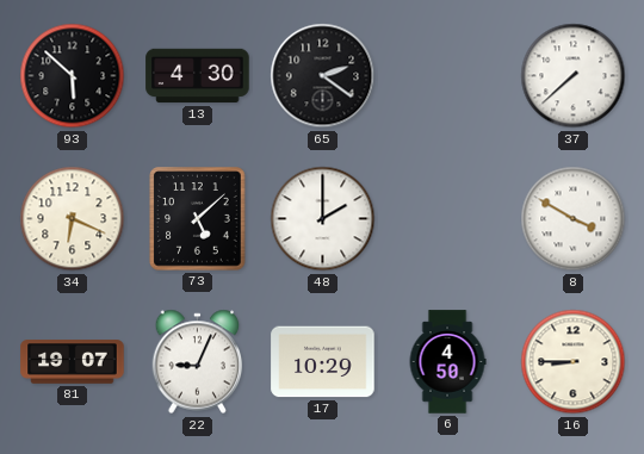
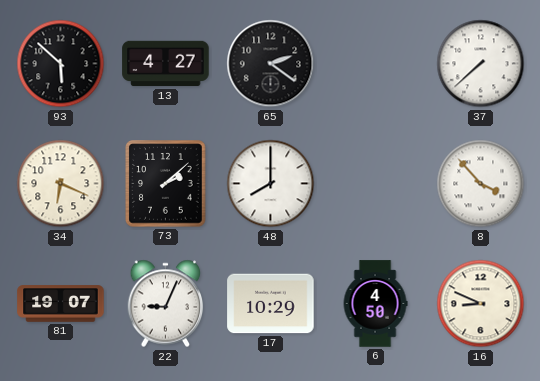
13: 4:30 -> 4:27
73: 5:08 -> 2:08
48: 2:00 -> 8:00
8: 3:50 -> 3:53
16: 8:45 -> 8:49
